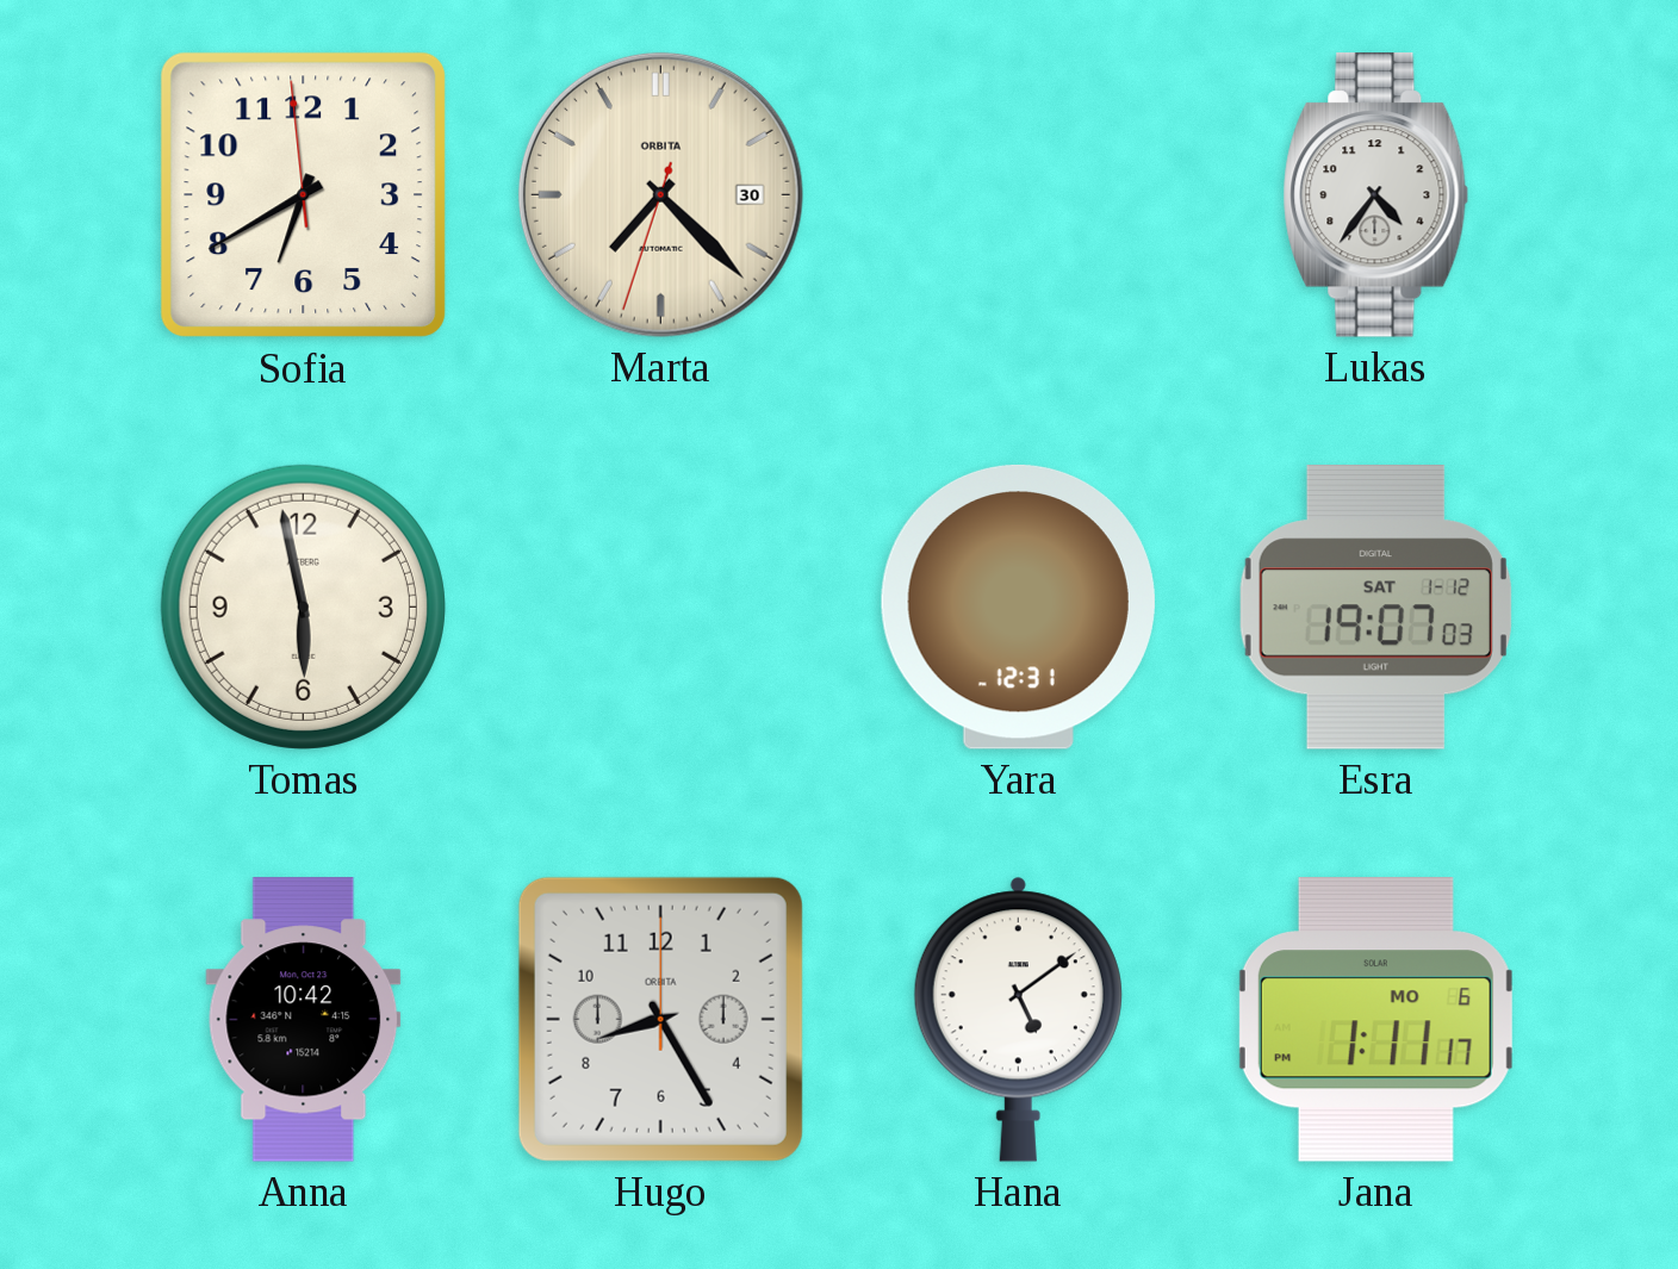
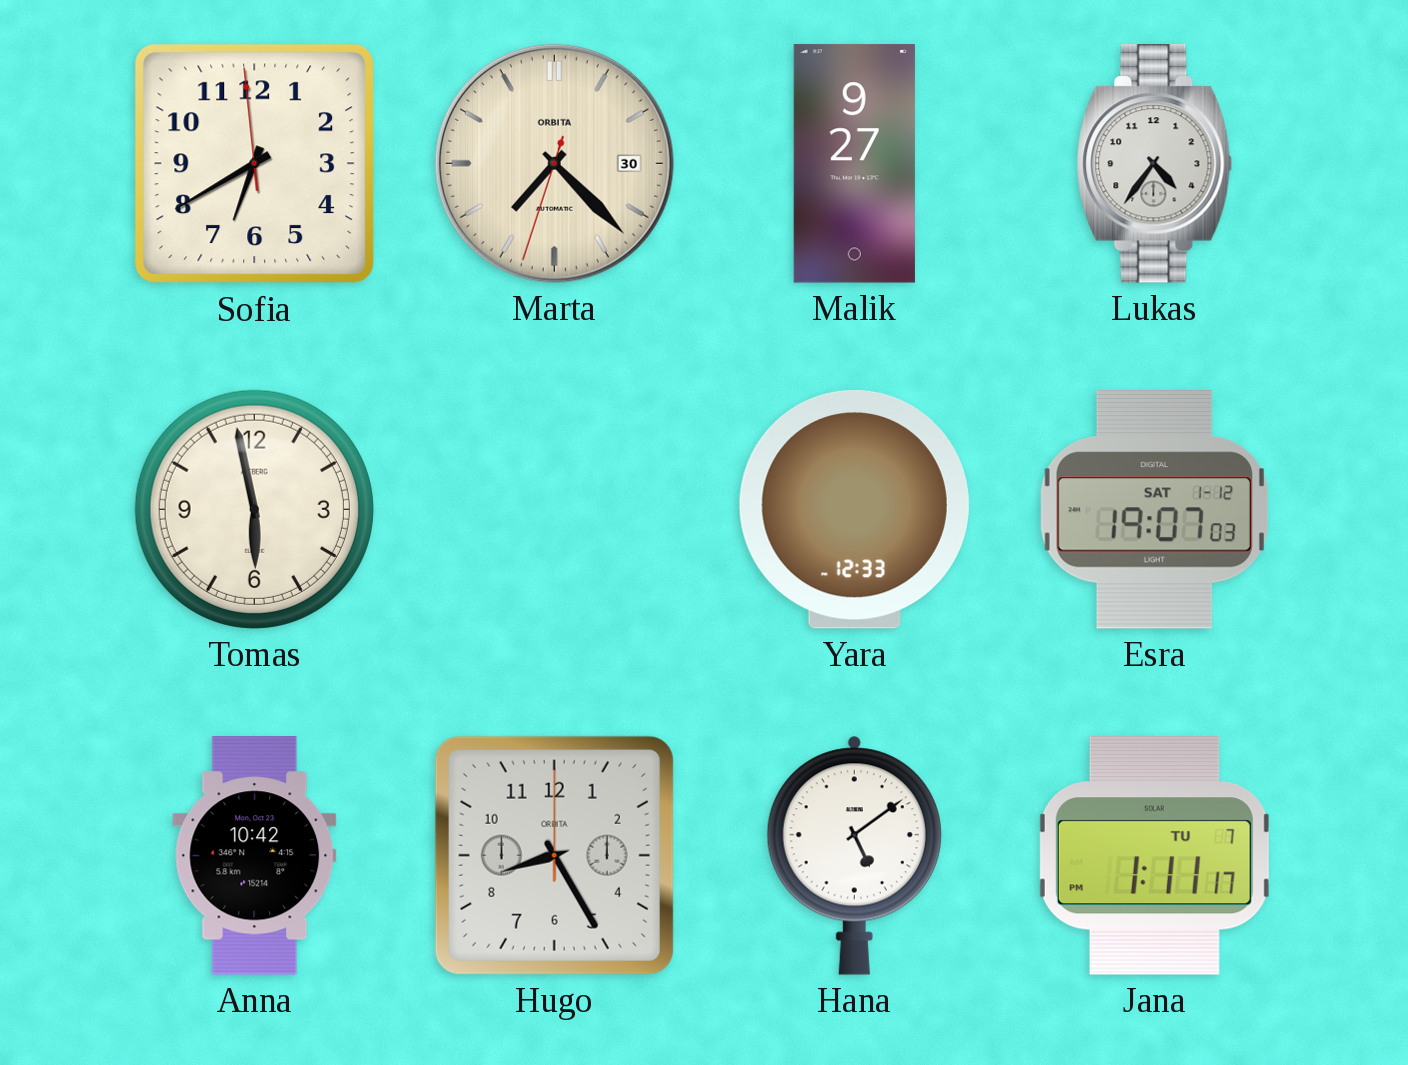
Malik: none -> 9:27
Yara: 12:31 -> 12:33
Jana date: MO 6 -> TU 7
